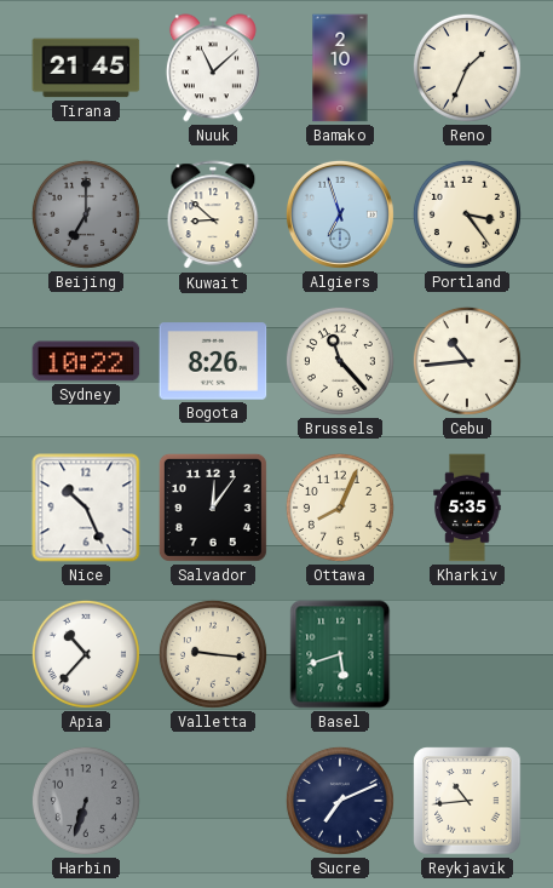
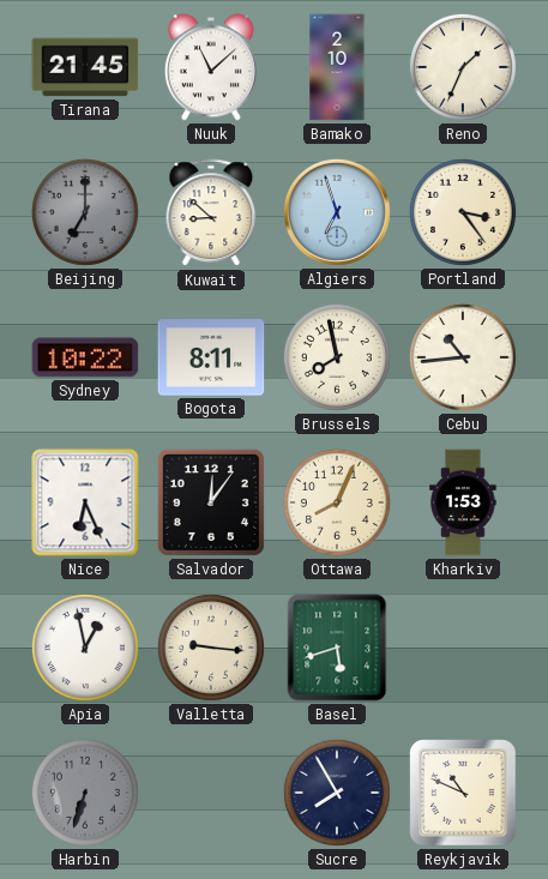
Bogota: 8:26 -> 8:11
Brussels: 11:23 -> 7:58
Nice: 10:26 -> 6:26
Kharkiv: 5:35 -> 1:53
Apia: 10:37 -> 12:58
Sucre: 7:11 -> 7:55
Reykjavik: 10:44 -> 10:49
